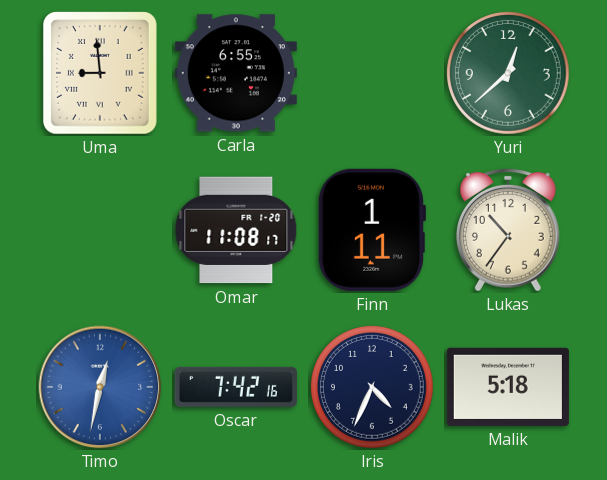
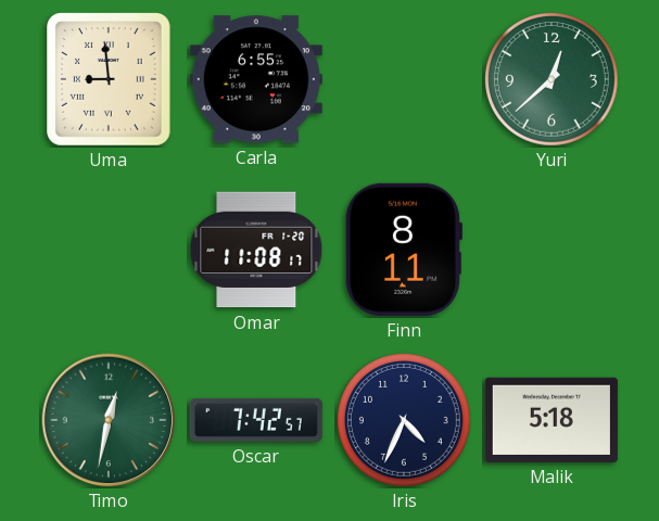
Finn: 1:11 -> 8:11
Lukas: 10:36 -> none
Timo dial: blue -> green
Oscar: 7:42:16 -> 7:42:57
